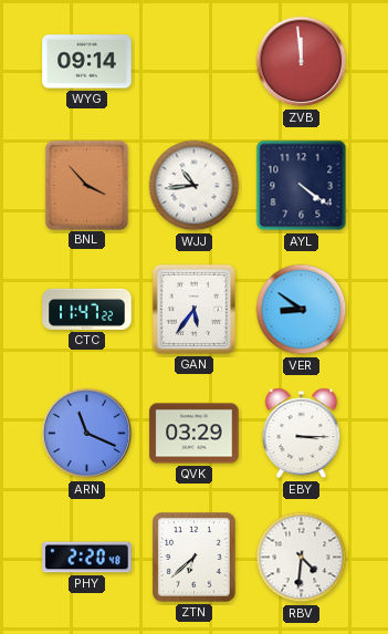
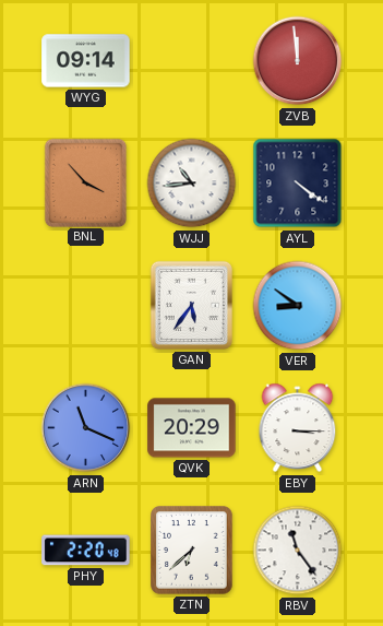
CTC: 11:47 -> none
QVK: 03:29 -> 20:29
RBV: 4:31 -> 11:24
